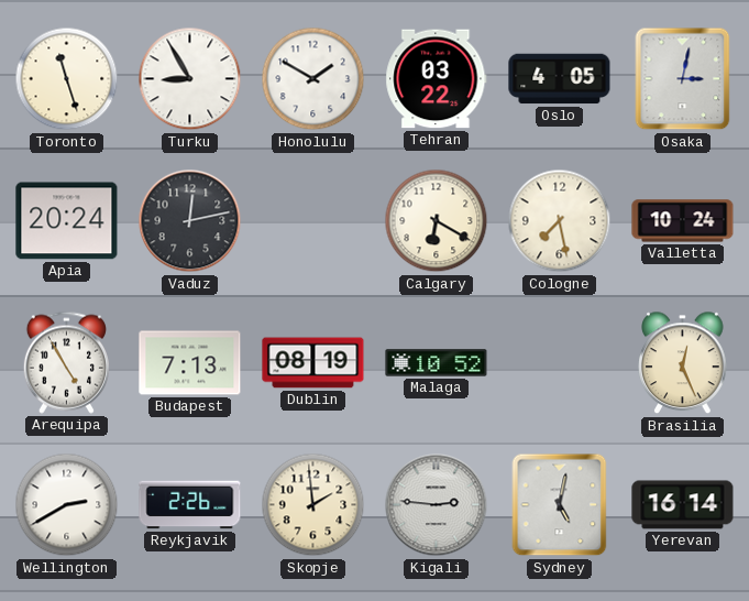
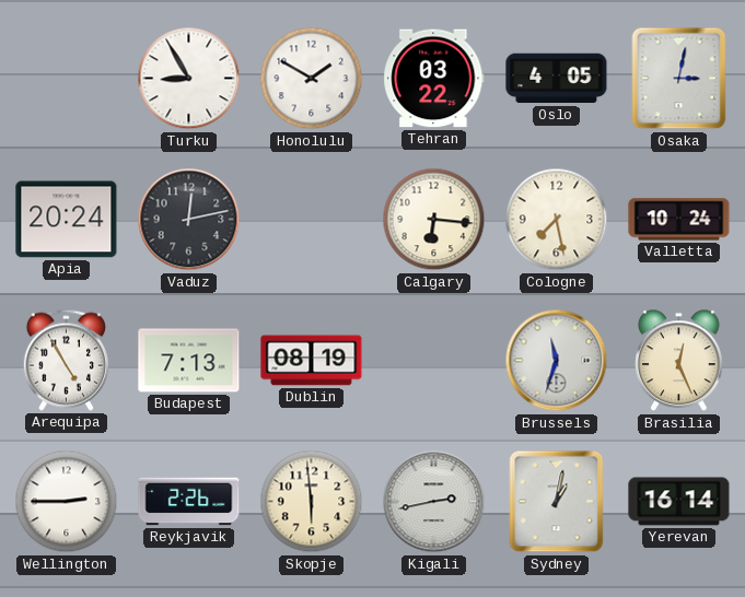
Toronto: 11:27 -> none
Calgary: 6:20 -> 6:16
Malaga: 10:52 -> none
Brussels: none -> 11:33
Wellington: 2:40 -> 2:45
Skopje: 1:59 -> 5:59
Kigali: 2:46 -> 2:43
Sydney: 5:02 -> 1:02
